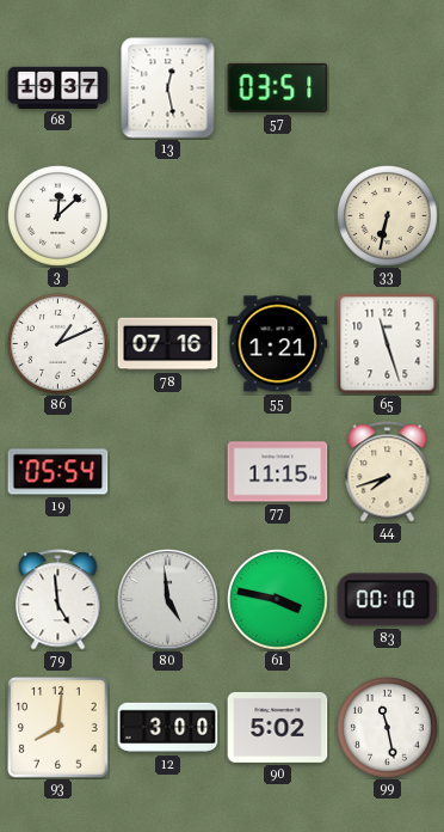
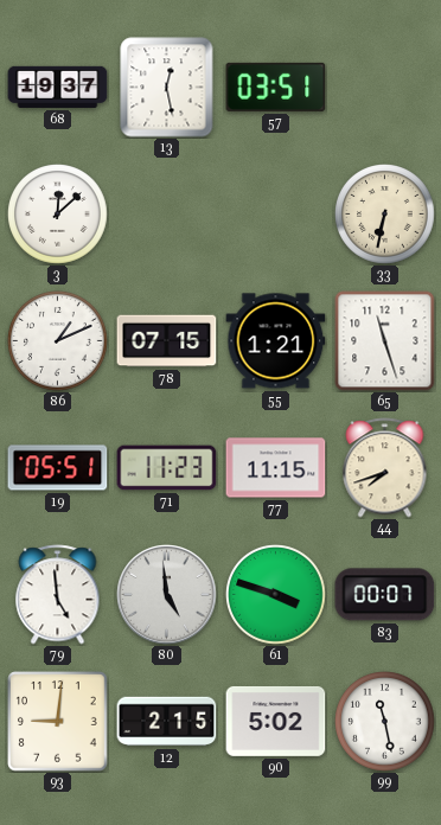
78: 07:16 -> 07:15
19: 05:54 -> 05:51
71: none -> 11:23
61: 3:47 -> 3:48
83: 00:10 -> 00:07
93: 8:01 -> 9:01
12: 3:00 -> 2:15
